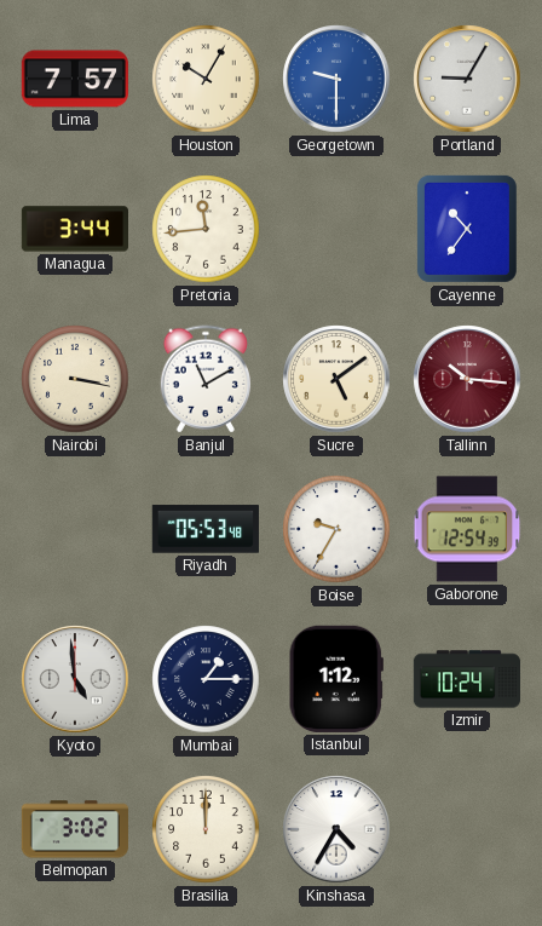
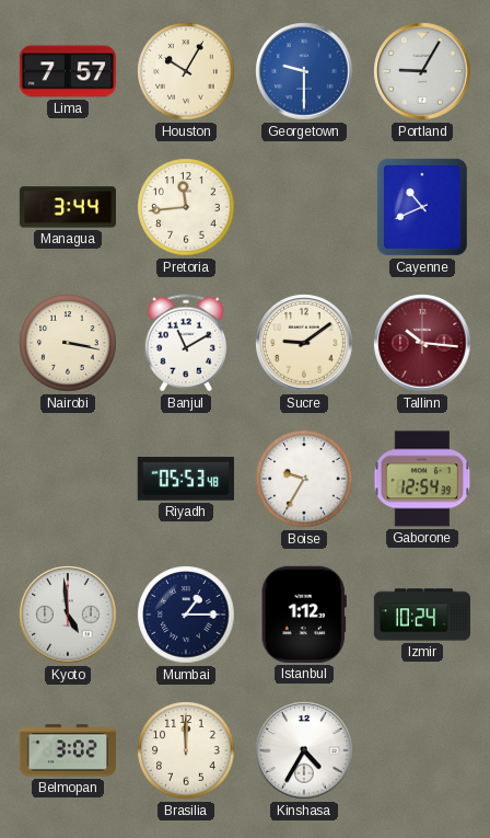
Cayenne: 10:36 -> 10:41
Sucre: 5:09 -> 9:09
